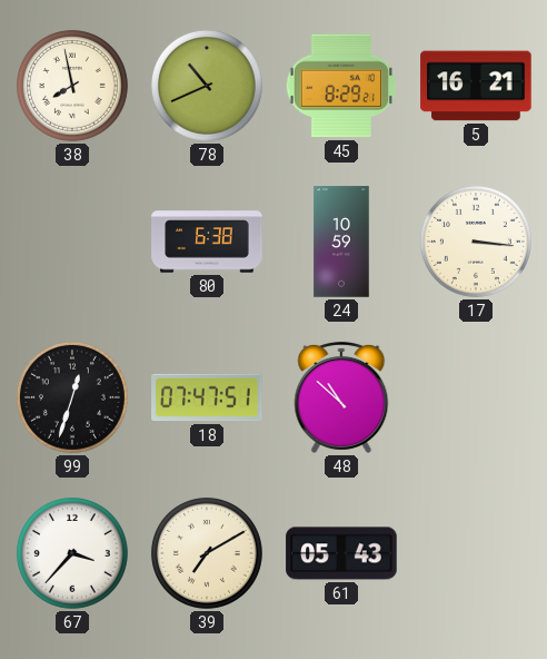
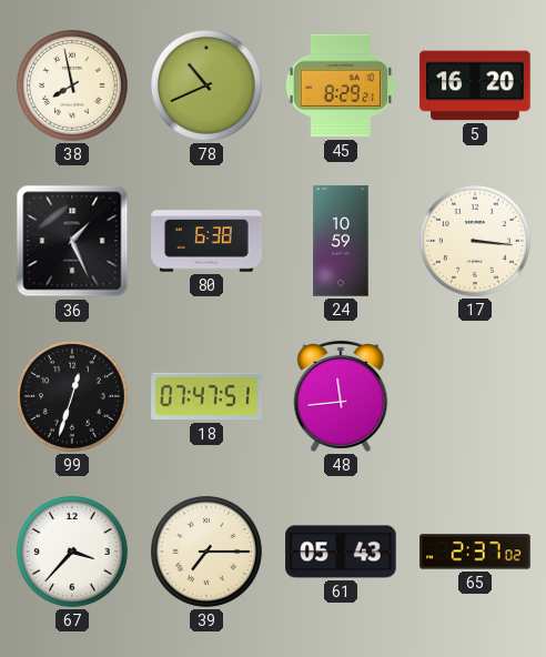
5: 16:21 -> 16:20
36: none -> 1:26
48: 10:52 -> 11:44
39: 7:10 -> 7:15
65: none -> 2:37
